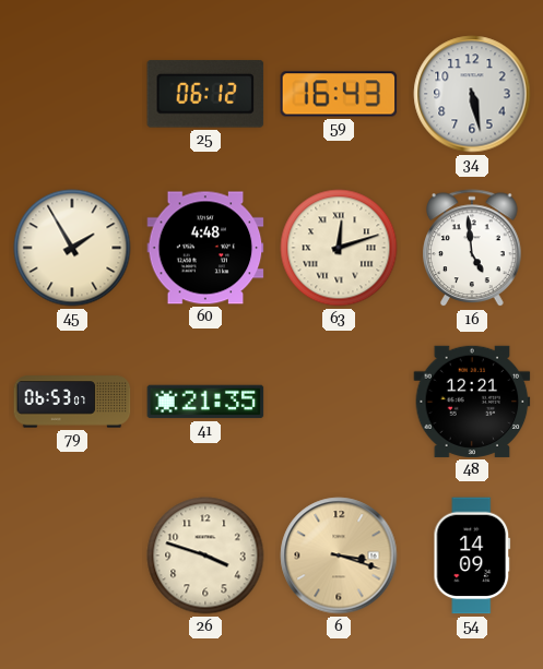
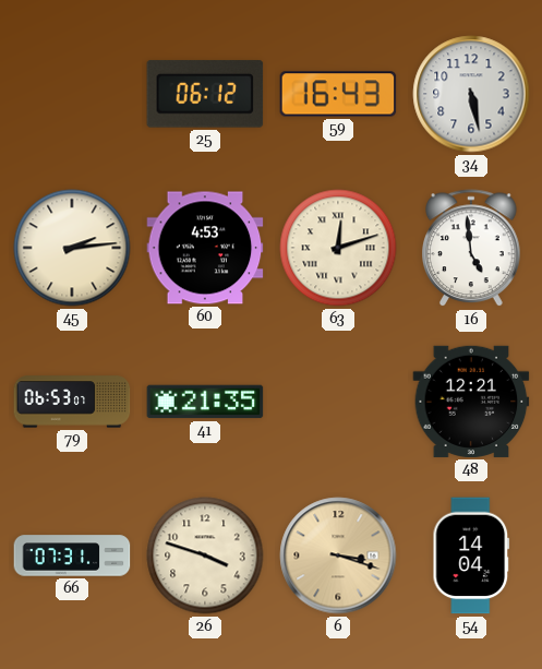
45: 1:55 -> 2:14
60: 4:48 -> 4:53
66: none -> 07:31
54: 14:09 -> 14:04
